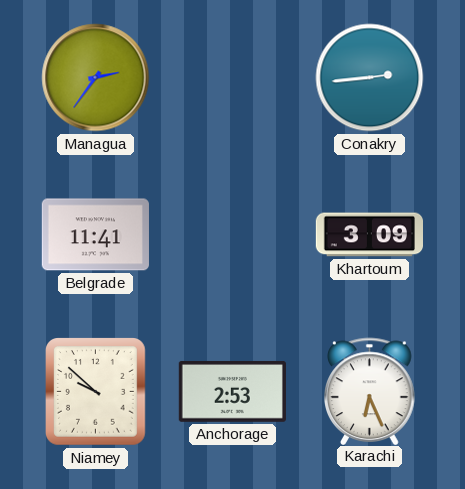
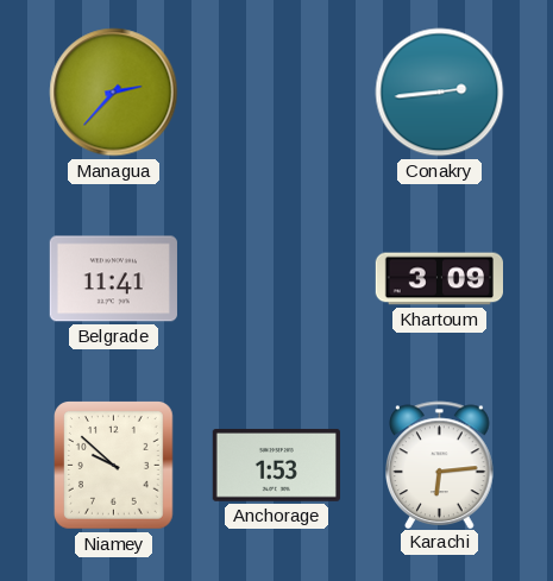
Managua: 2:36 -> 2:37
Anchorage: 2:53 -> 1:53
Karachi: 6:26 -> 6:14
